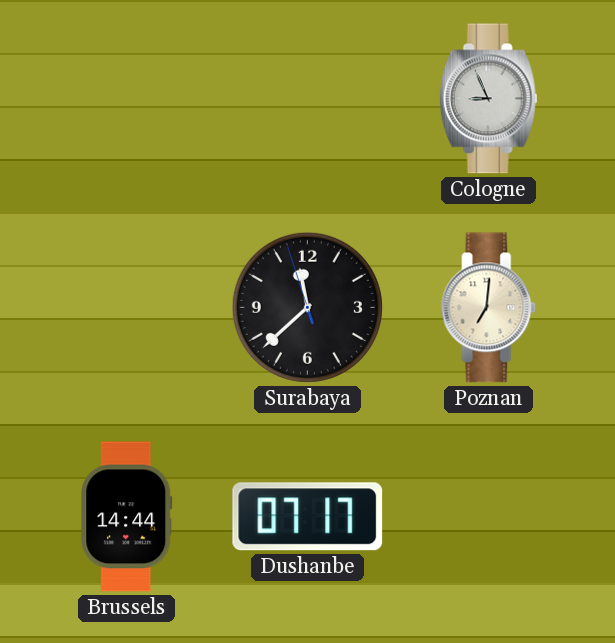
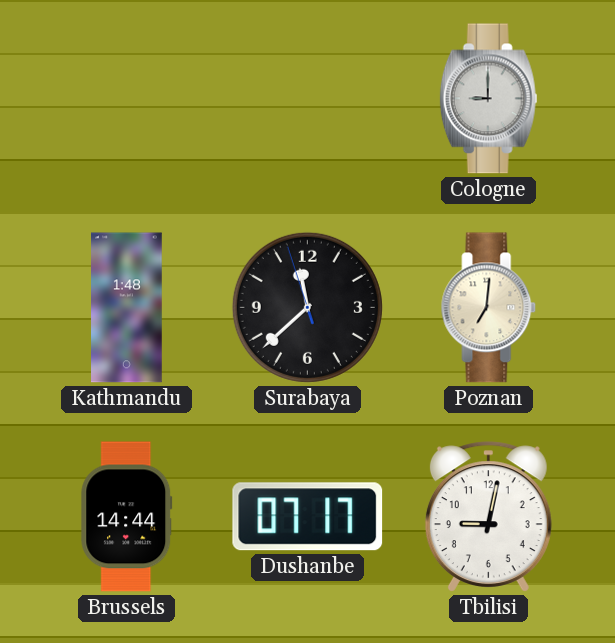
Cologne: 8:56 -> 9:00
Kathmandu: none -> 1:48
Tbilisi: none -> 9:02
